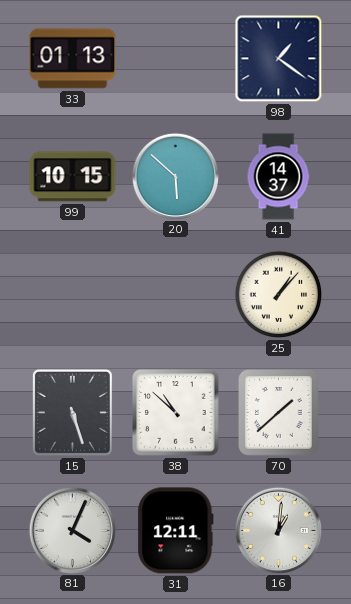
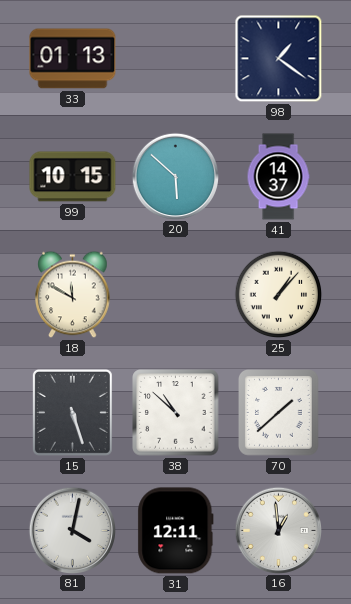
18: none -> 11:50
81: 4:04 -> 4:02
16: 1:01 -> 12:59
